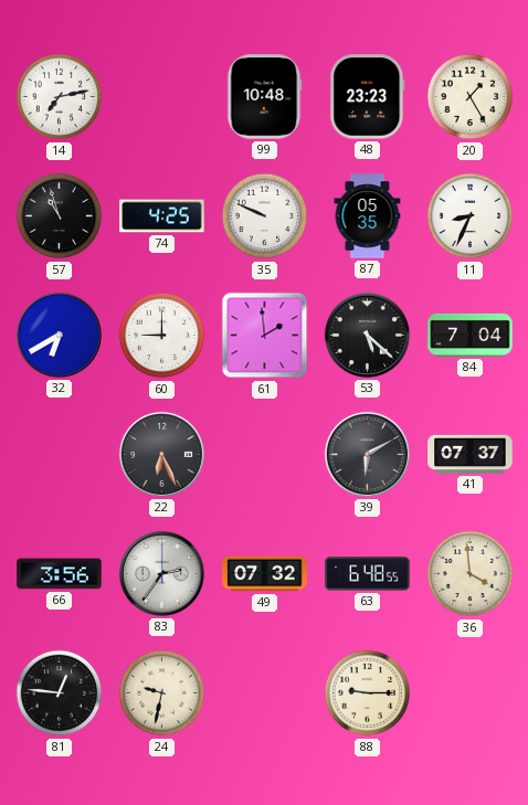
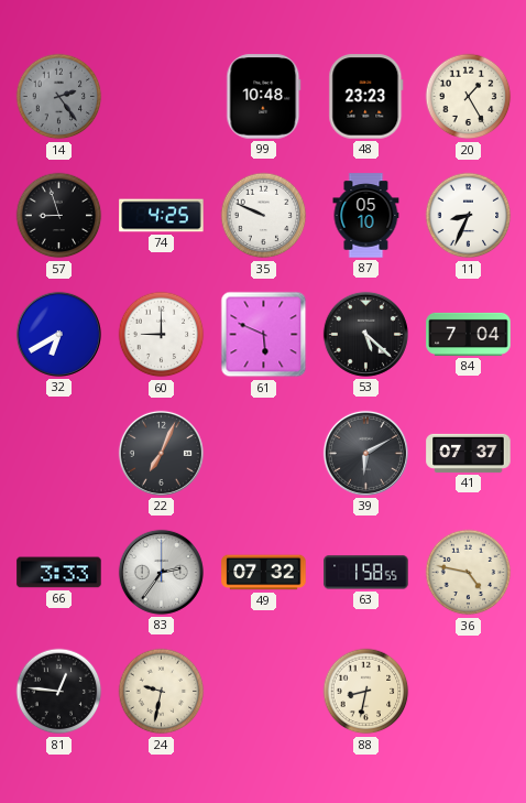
14: 7:13 -> 2:24
14 dial: white -> grey
57: 10:57 -> 8:57
87: 05:35 -> 05:10
61: 1:59 -> 5:49
22: 6:26 -> 7:04
66: 3:56 -> 3:33
63: 6:48 -> 1:58
36: 3:59 -> 4:47
88: 9:15 -> 8:32
